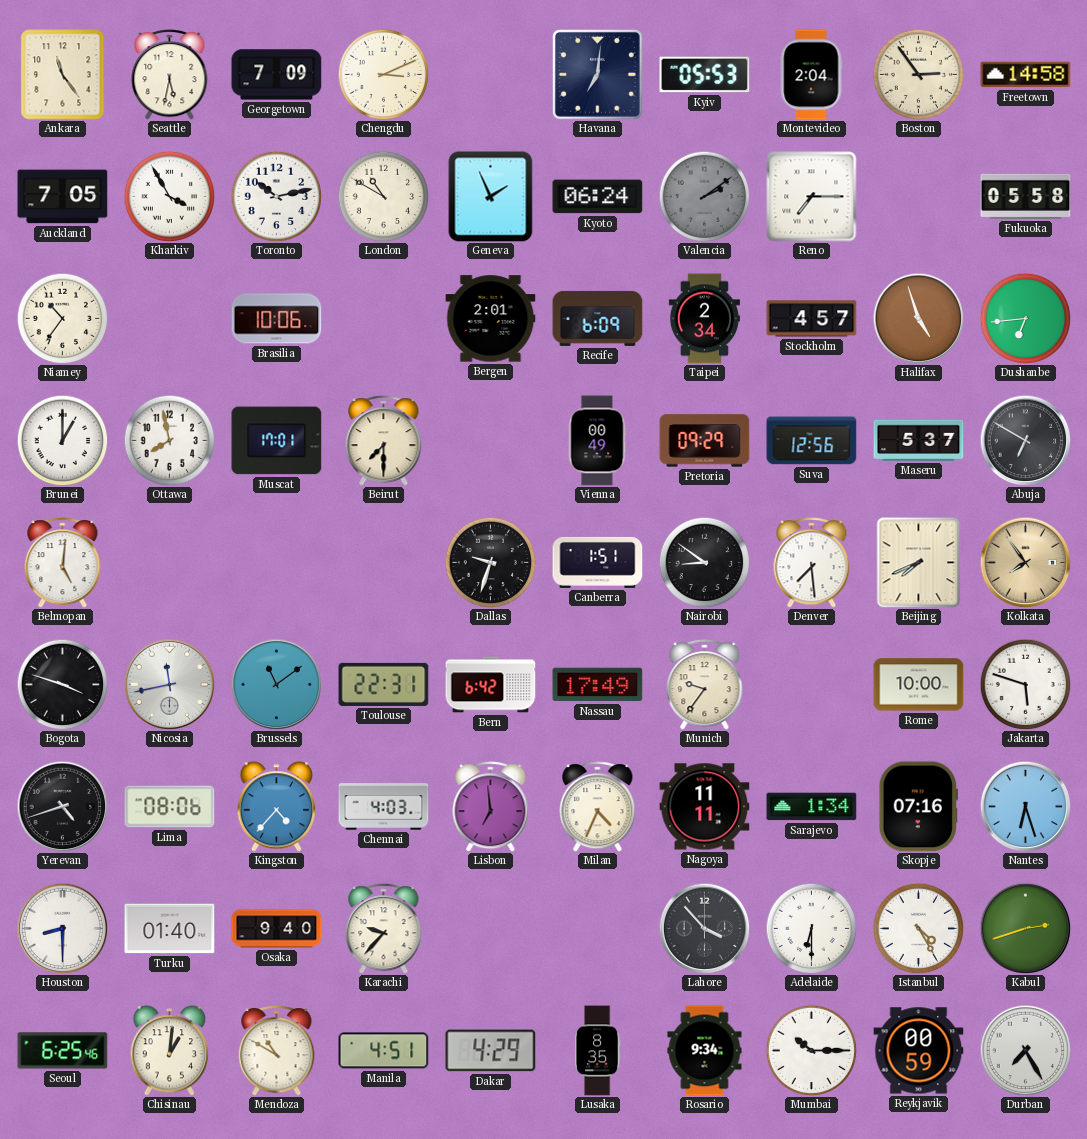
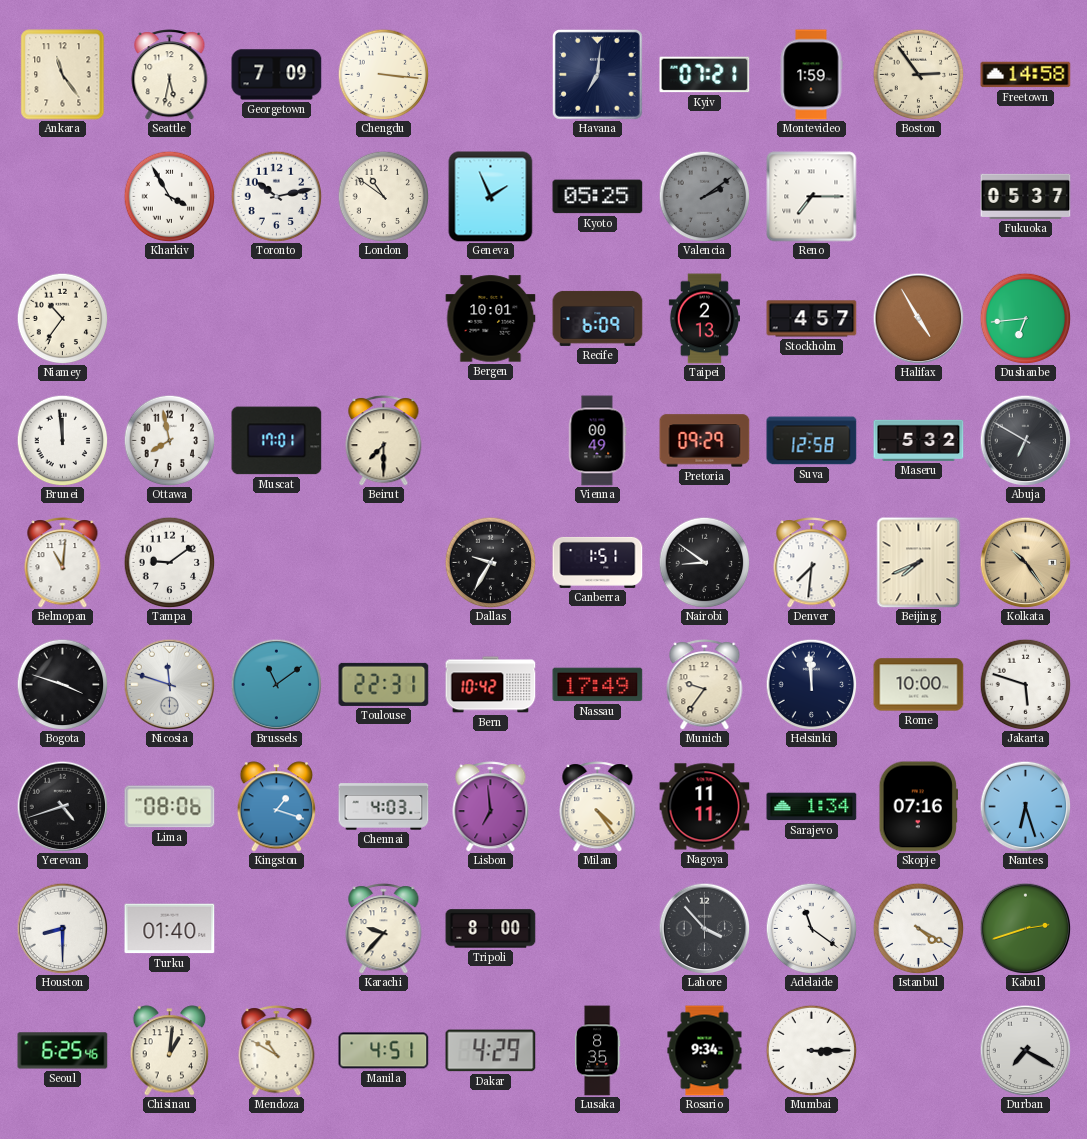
Chengdu: 3:11 -> 3:16
Kyiv: 05:53 -> 07:21
Montevideo: 2:04 -> 1:59
Auckland: 7:05 -> none
London: 10:50 -> 10:51
Kyoto: 06:24 -> 05:25
Fukuoka: 05:58 -> 05:37
Brasilia: 10:06 -> none
Bergen: 2:01 -> 10:01
Taipei: 2:34 -> 2:13
Halifax: 4:57 -> 4:55
Brunei: 1:00 -> 11:59
Suva: 12:56 -> 12:58
Maseru: 5:37 -> 5:32
Belmopan: 5:01 -> 11:01
Tampa: none -> 9:09
Dallas: 9:33 -> 9:35
Denver: 7:29 -> 7:31
Kolkata: 7:54 -> 10:24
Nicosia: 11:43 -> 11:48
Bern: 6:42 -> 10:42
Helsinki: none -> 11:59
Kingston: 4:37 -> 1:18
Milan: 4:34 -> 4:24
Osaka: 9:40 -> none
Tripoli: none -> 8:00
Adelaide: 6:30 -> 11:21
Istanbul: 4:25 -> 4:20
Mumbai: 10:15 -> 3:15
Reykjavik: 00:59 -> none
Durban: 7:25 -> 7:20
